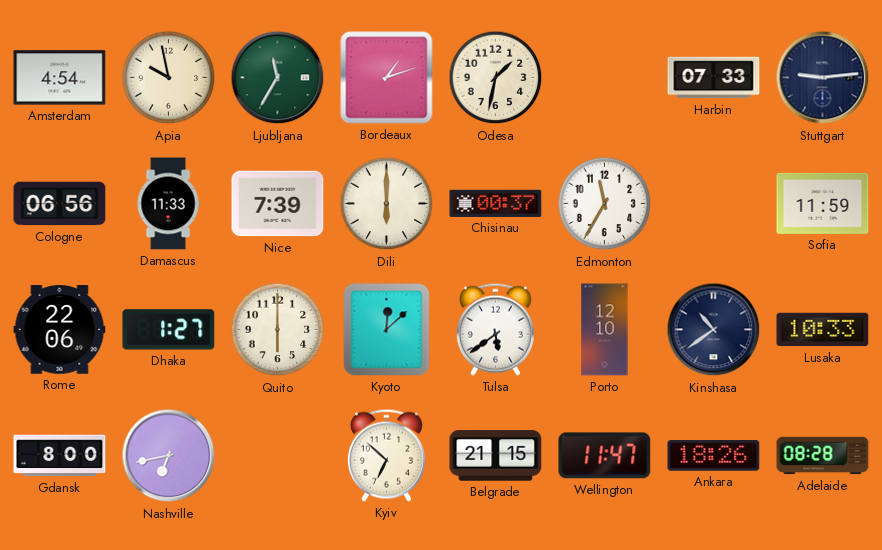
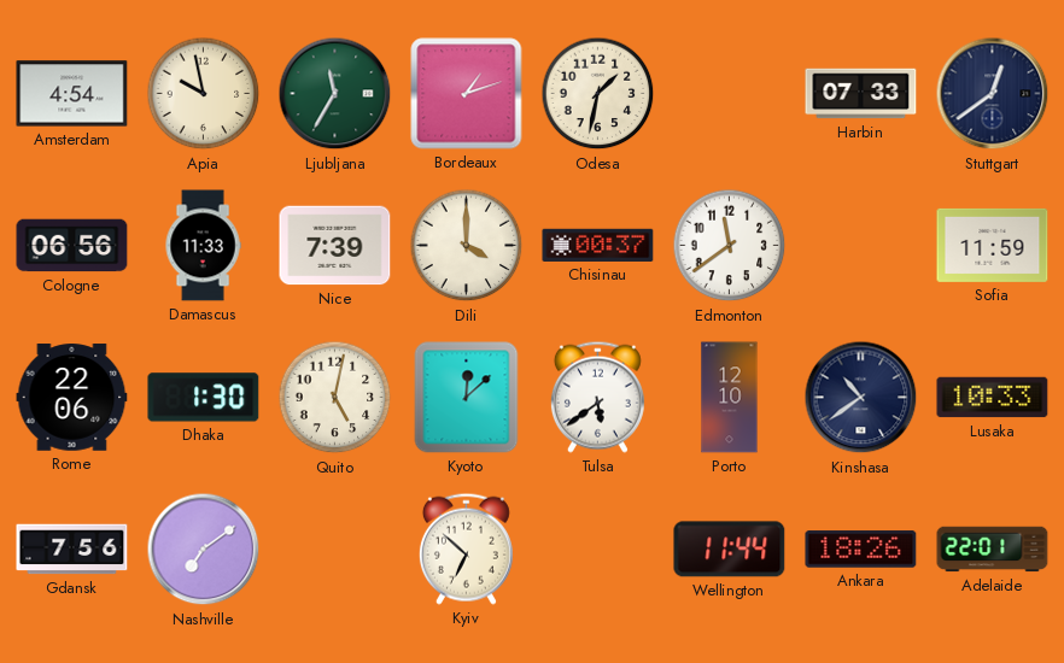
Stuttgart: 9:14 -> 12:39
Dili: 6:00 -> 4:00
Edmonton: 11:35 -> 11:39
Dhaka: 1:27 -> 1:30
Quito: 6:00 -> 5:02
Gdansk: 8:00 -> 7:56
Nashville: 6:43 -> 7:09
Belgrade: 21:15 -> none
Wellington: 11:47 -> 11:44
Adelaide: 08:28 -> 22:01
